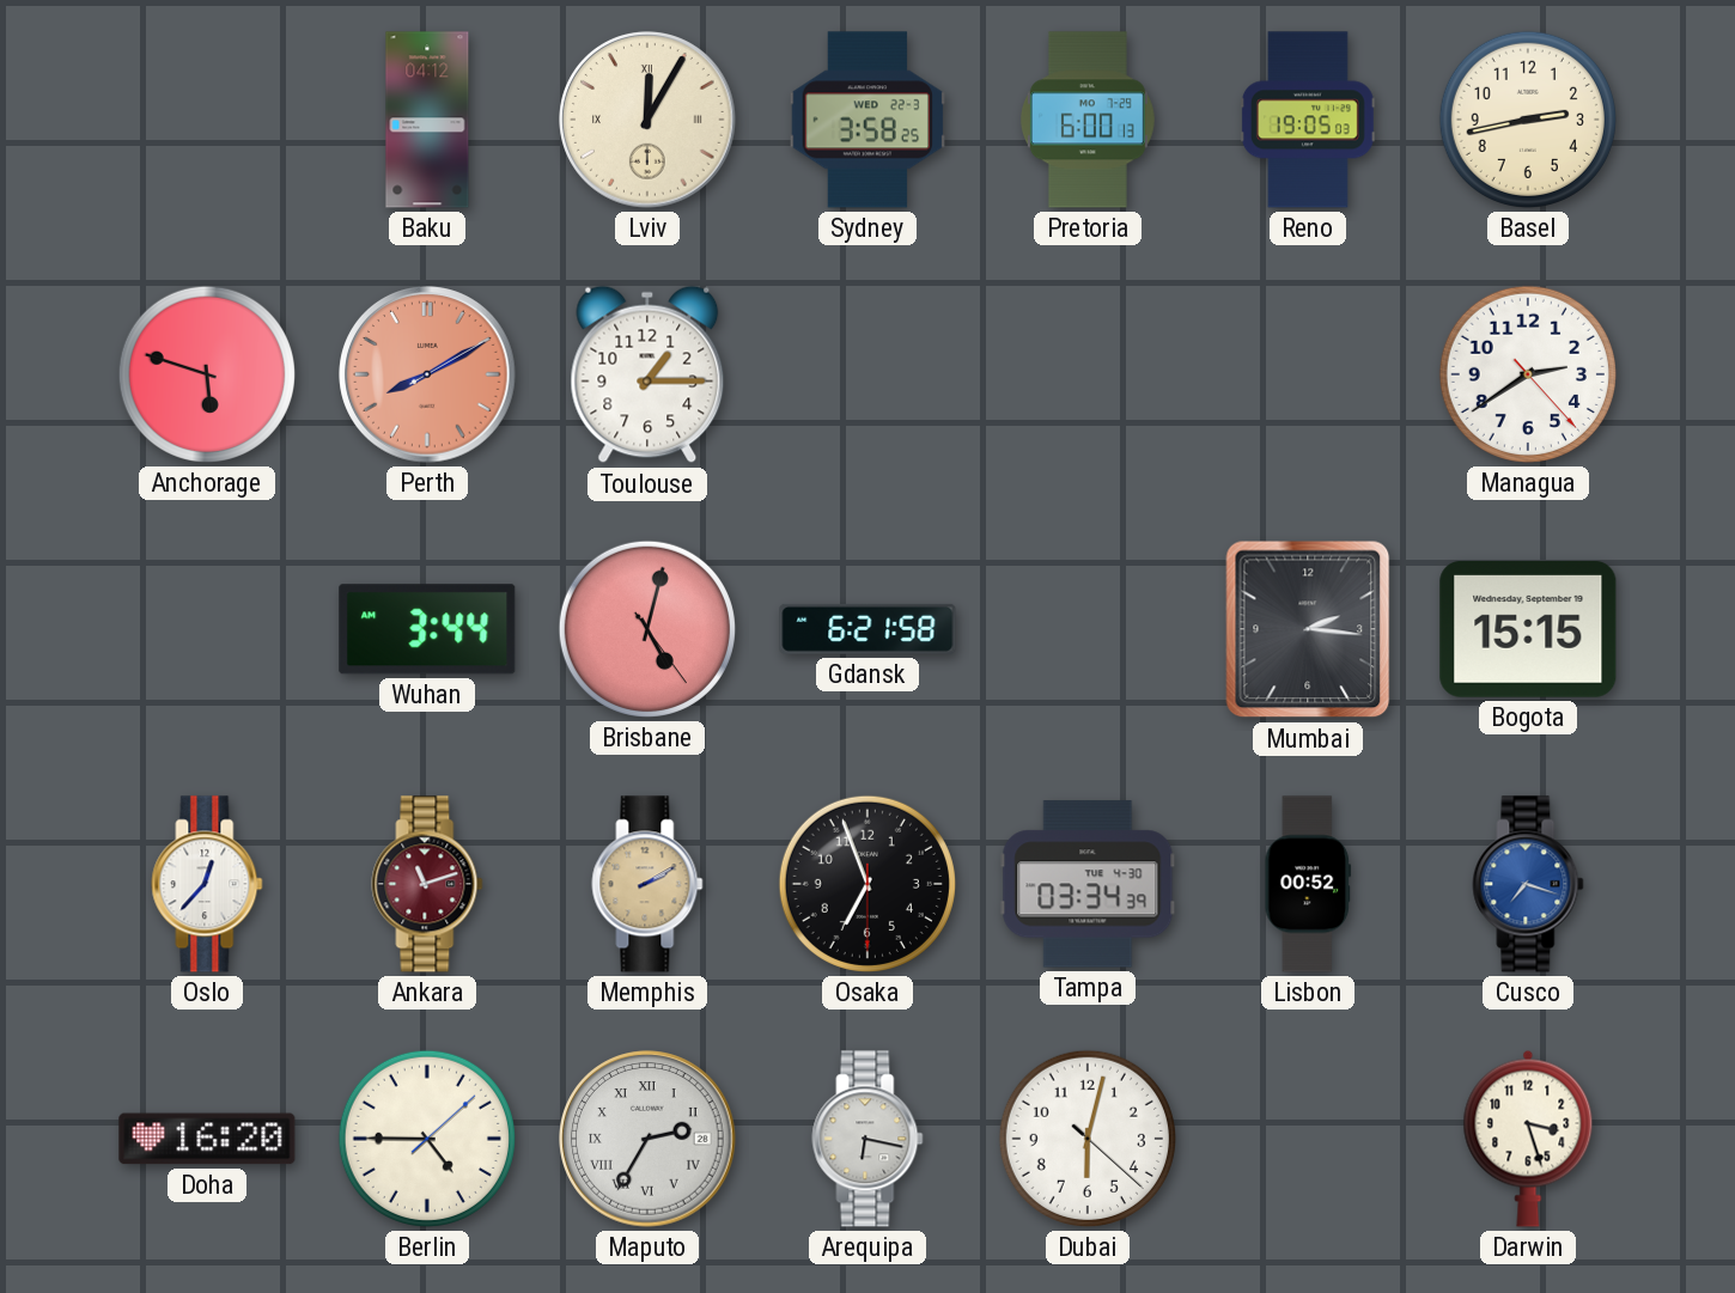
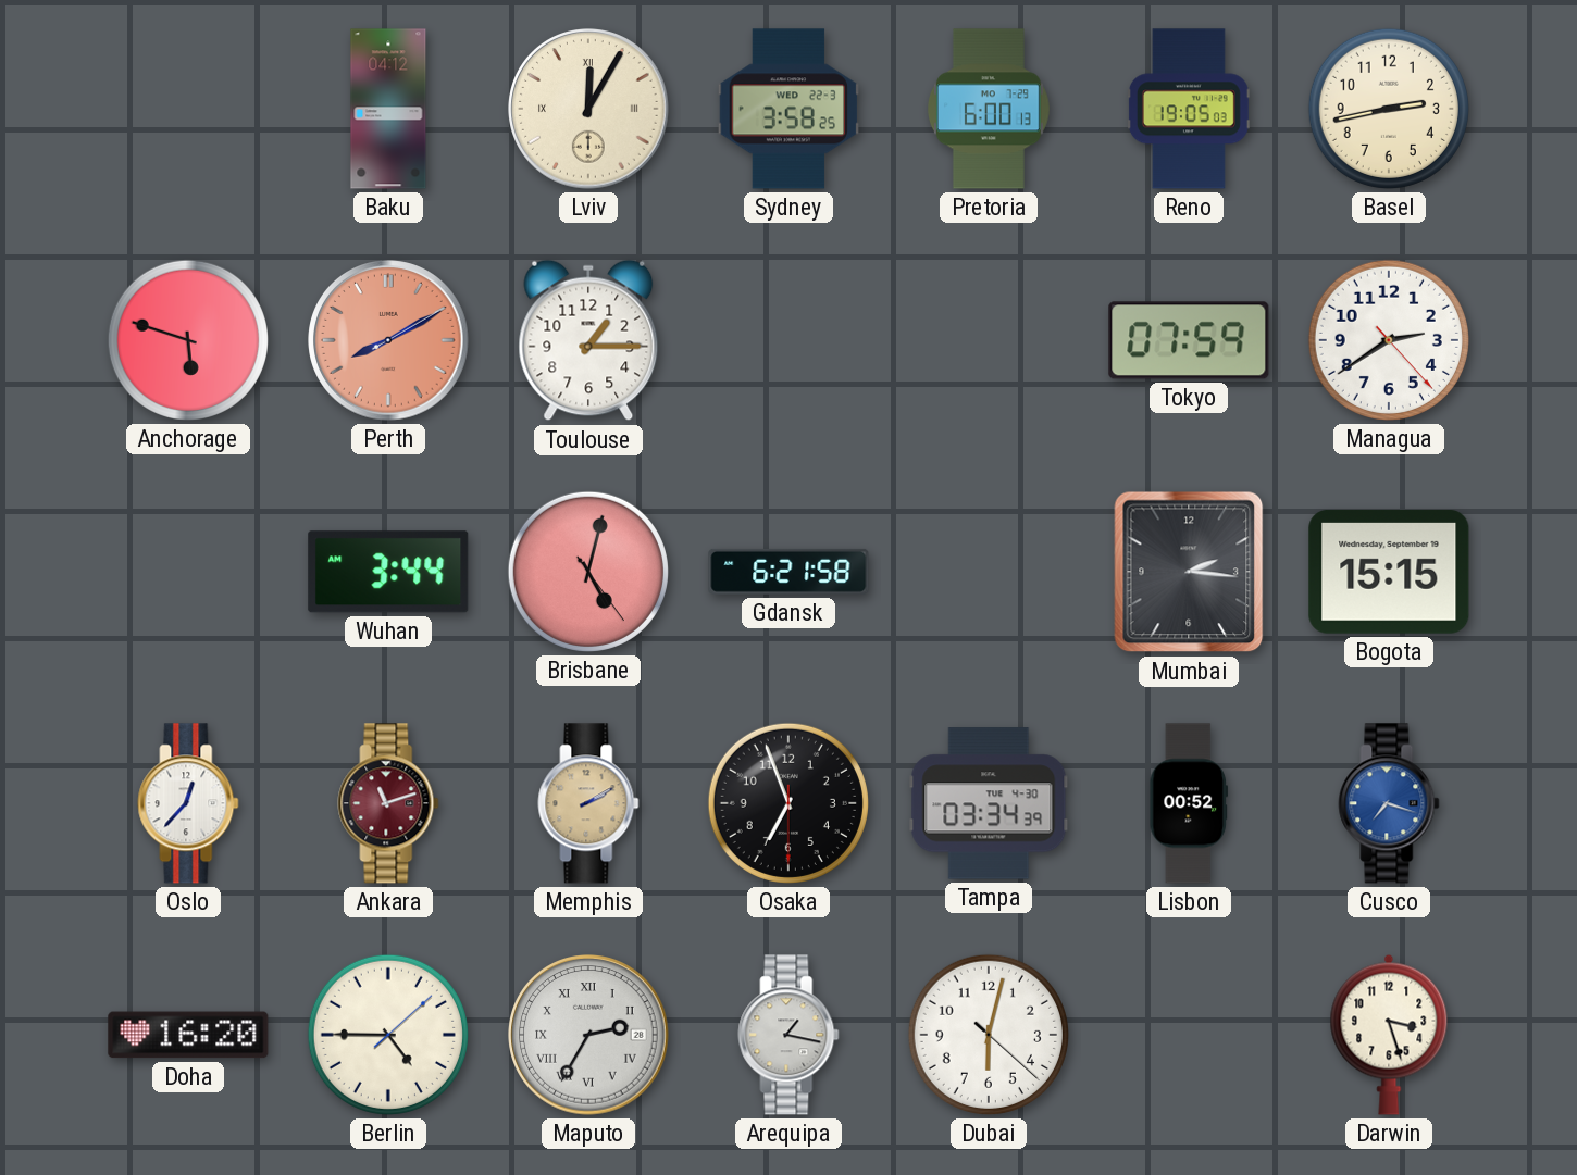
Tokyo: none -> 07:59
Arequipa: 6:17 -> 1:17
